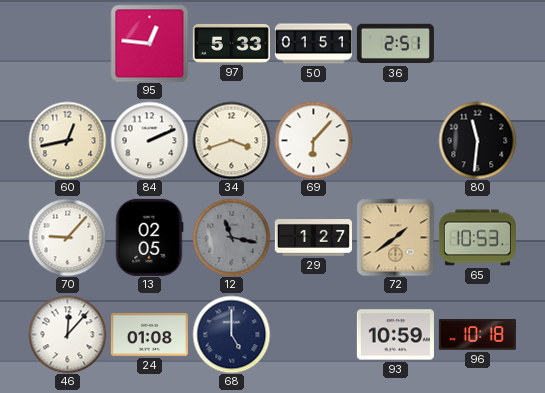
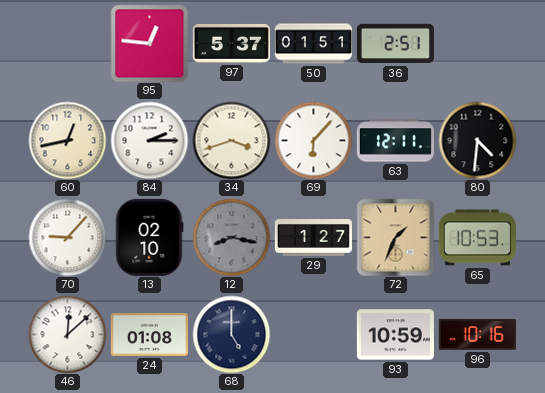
97: 5:33 -> 5:37
84: 2:11 -> 2:15
63: none -> 12:11
80: 11:31 -> 4:31
13: 02:05 -> 02:10
12: 11:17 -> 8:17
72: 1:39 -> 1:34
46: 12:07 -> 12:08
96: 10:18 -> 10:16
